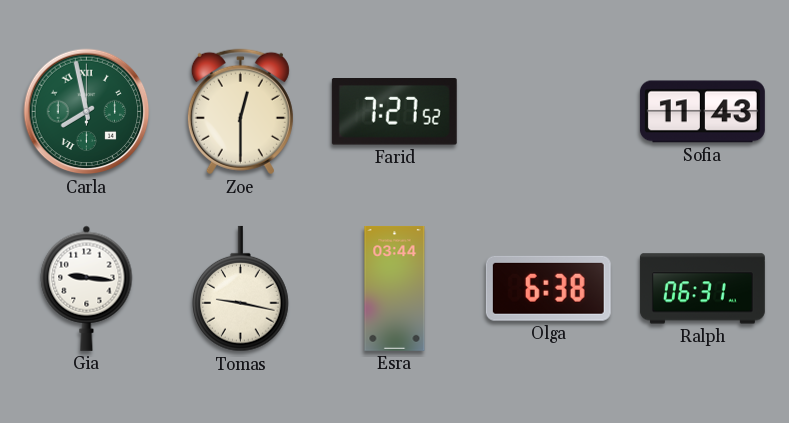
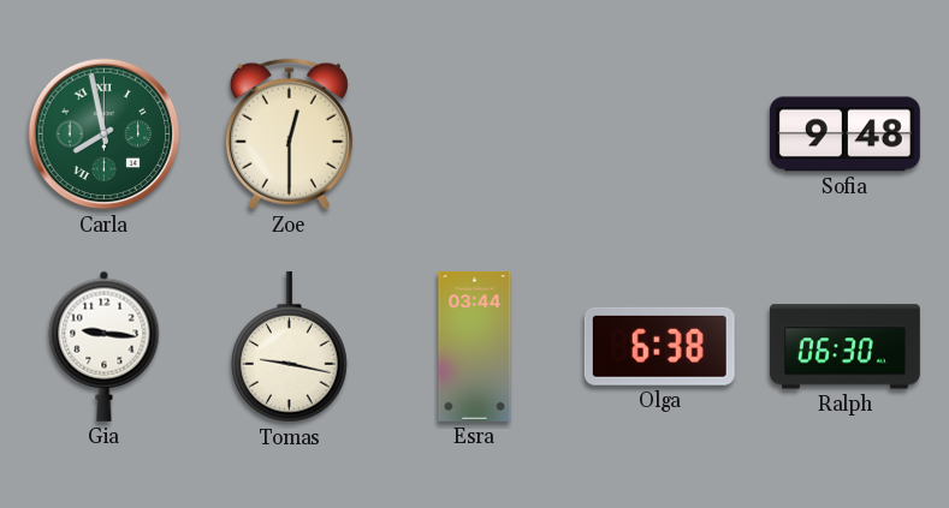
Farid: 7:27 -> none
Sofia: 11:43 -> 9:48
Ralph: 06:31 -> 06:30
